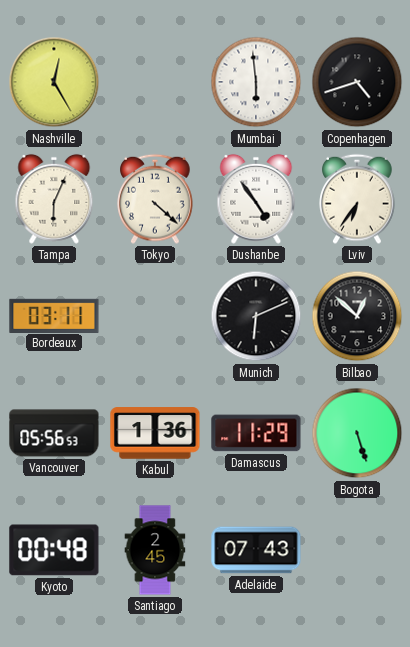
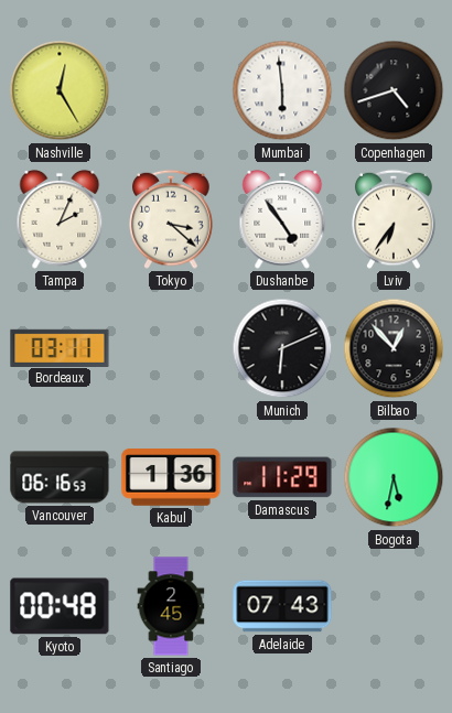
Tampa: 6:04 -> 2:04
Tokyo: 4:22 -> 3:22
Bilbao: 12:52 -> 12:53
Vancouver: 05:56 -> 06:16
Bogota: 5:27 -> 5:32
